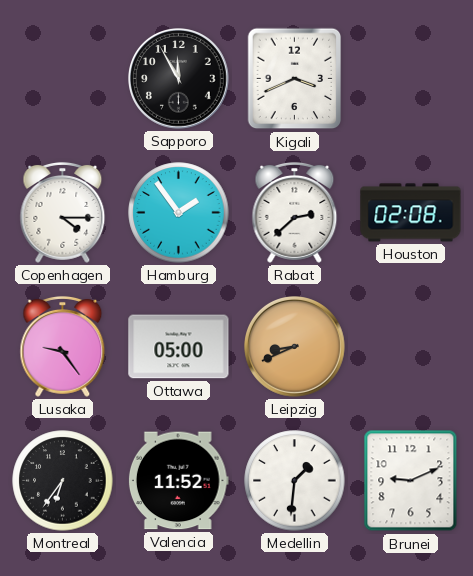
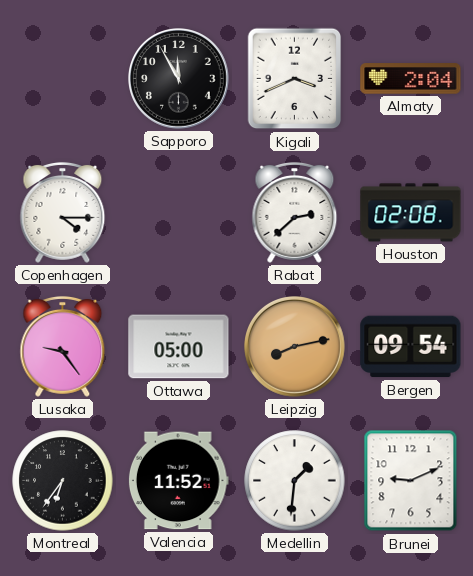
Almaty: none -> 2:04
Hamburg: 1:54 -> none
Leipzig: 8:41 -> 8:13
Bergen: none -> 09:54
